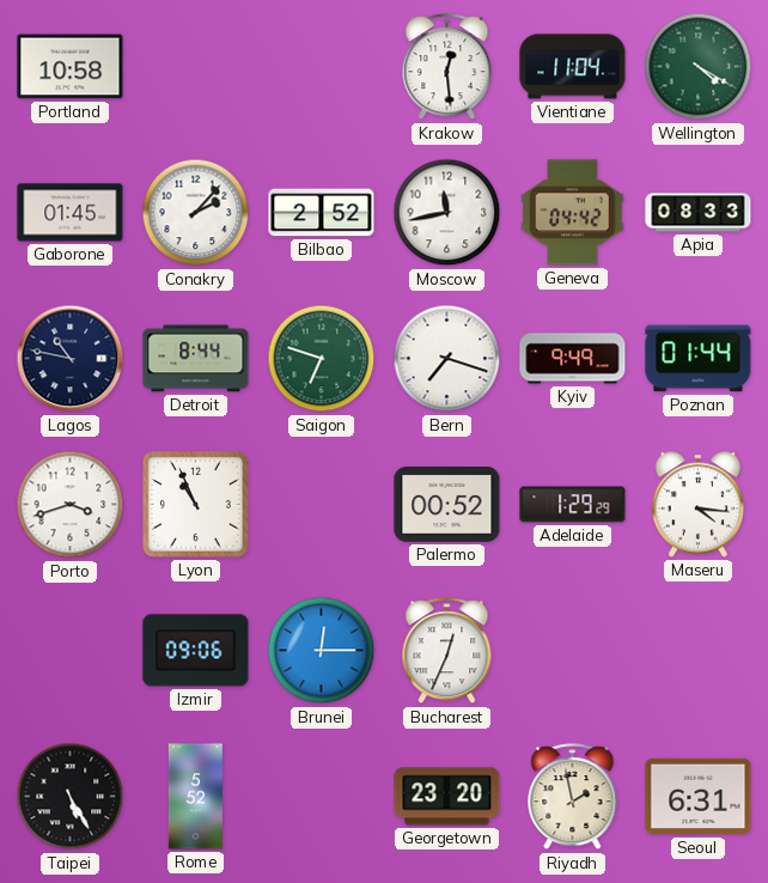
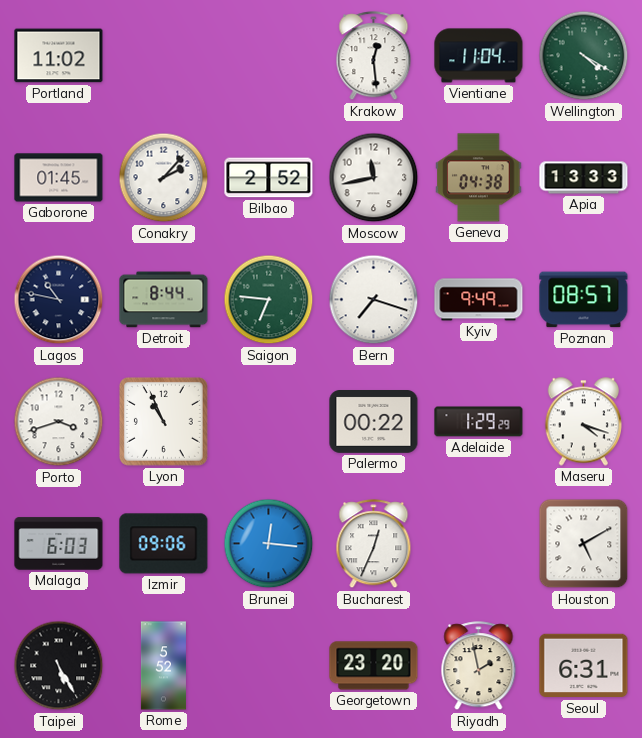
Portland: 10:58 -> 11:02
Geneva: 04:42 -> 04:38
Apia: 08:33 -> 13:33
Saigon: 6:48 -> 6:46
Poznan: 01:44 -> 08:57
Palermo: 00:52 -> 00:22
Maseru: 4:16 -> 4:18
Malaga: none -> 6:03
Brunei: 12:15 -> 12:16
Houston: none -> 5:10
